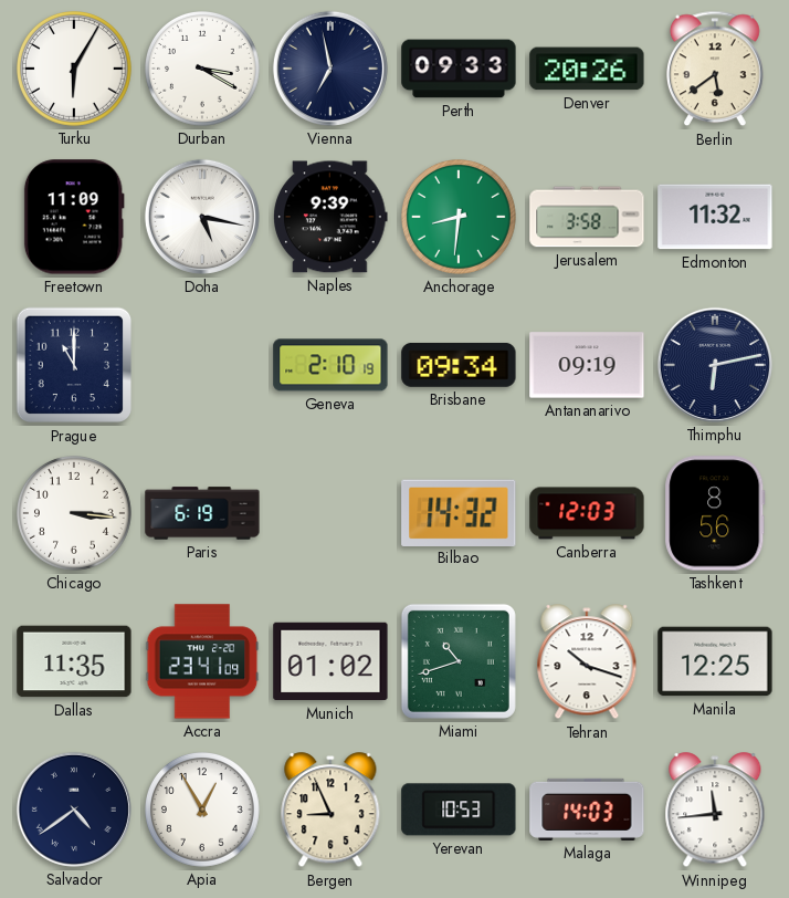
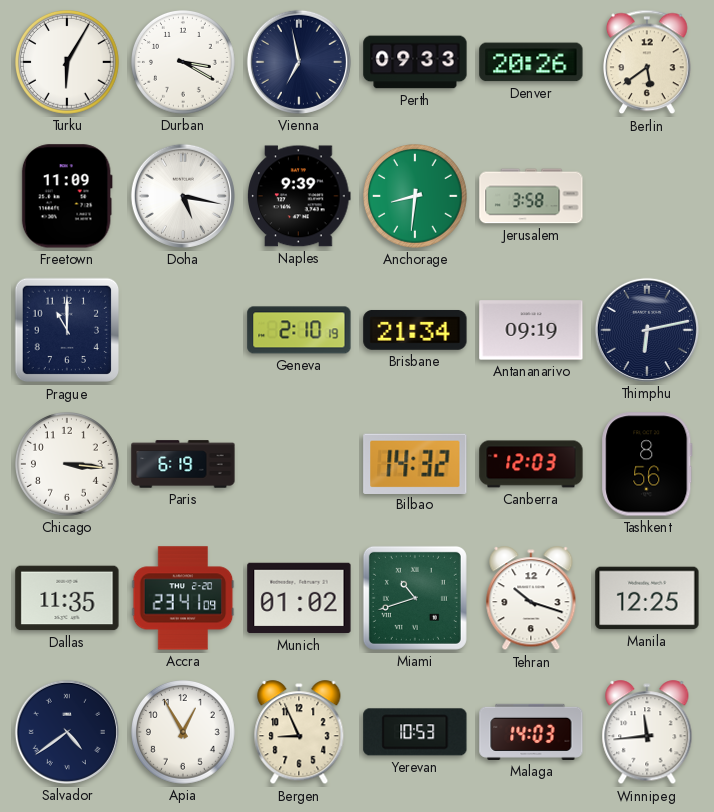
Edmonton: 11:32 -> none
Brisbane: 09:34 -> 21:34
